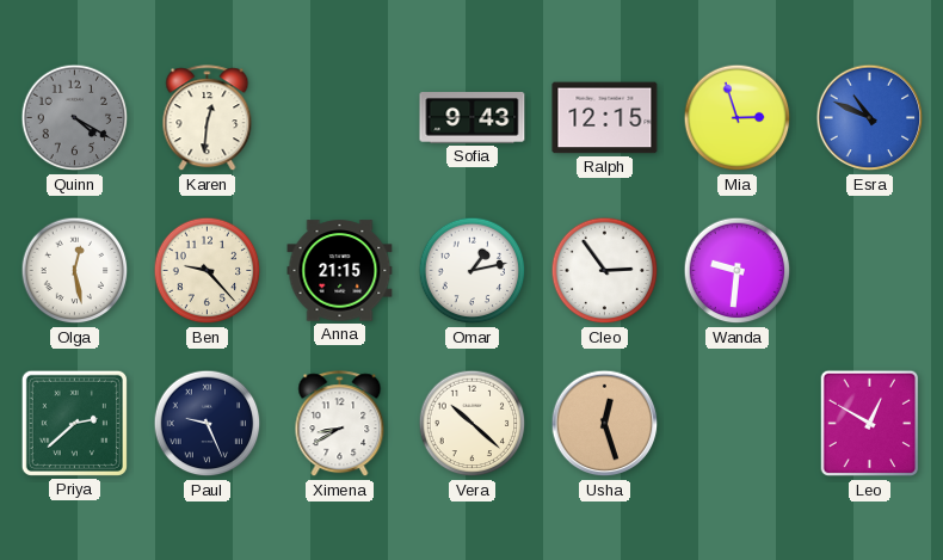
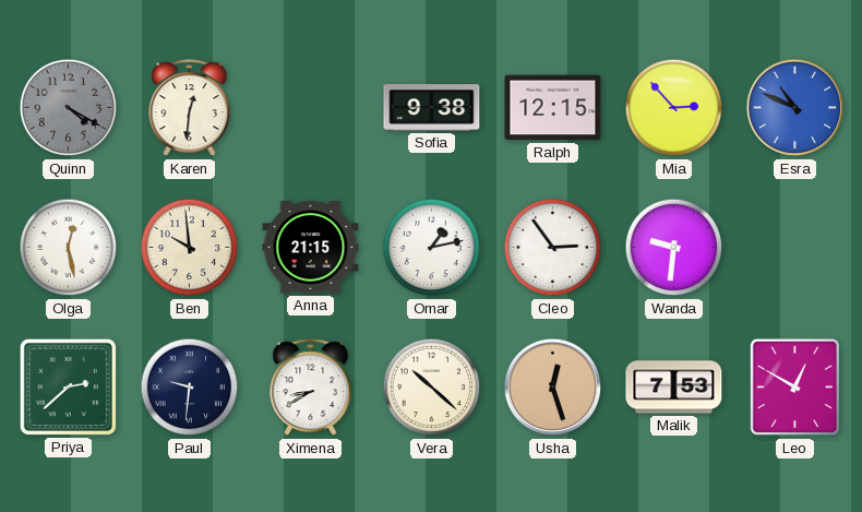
Sofia: 9:43 -> 9:38
Mia: 2:57 -> 2:53
Ben: 9:23 -> 9:59
Paul: 9:26 -> 9:31
Malik: none -> 7:53
